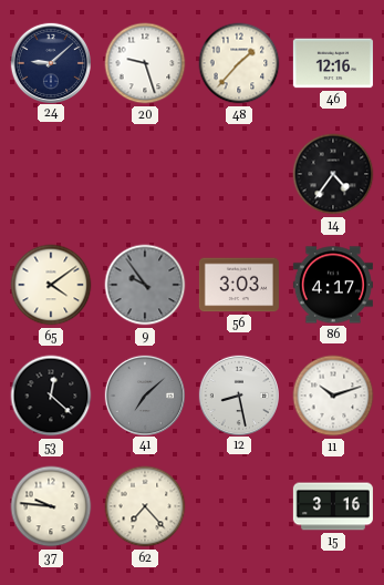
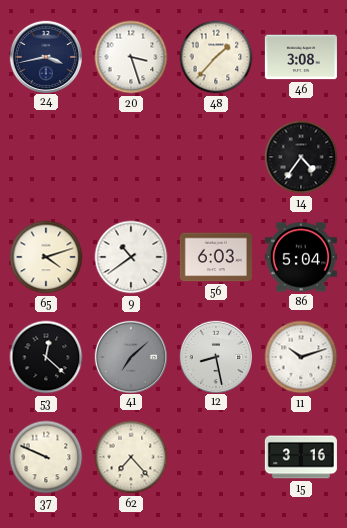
24: 9:08 -> 3:43
20: 9:27 -> 3:27
46: 12:16 -> 3:08
65: 4:09 -> 4:12
9: 9:54 -> 10:39
9 dial: grey -> white
56: 3:03 -> 6:03
86: 4:17 -> 5:04
37: 9:46 -> 9:49
